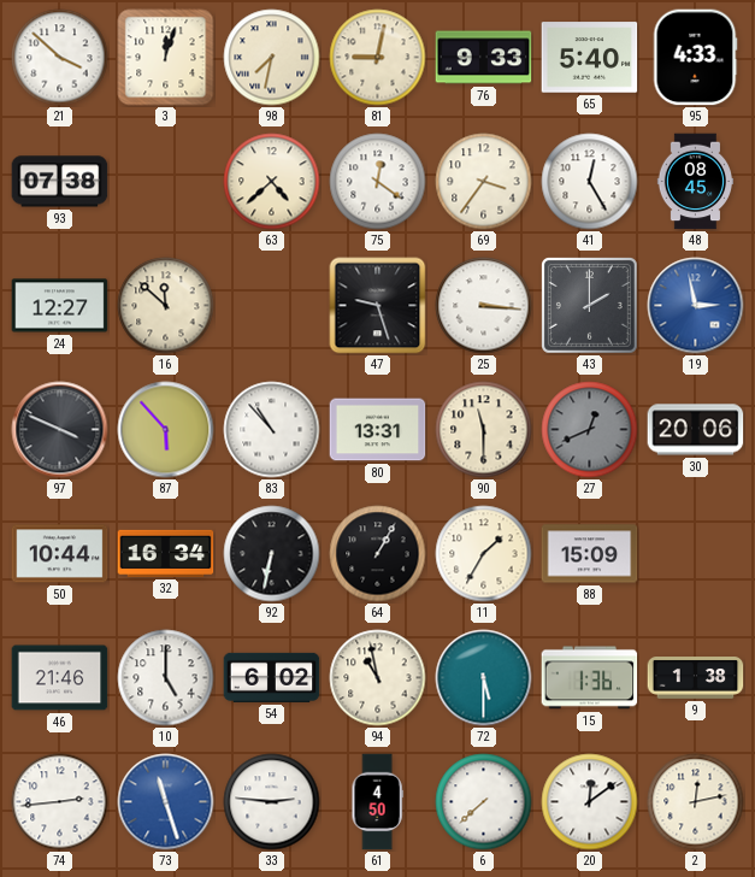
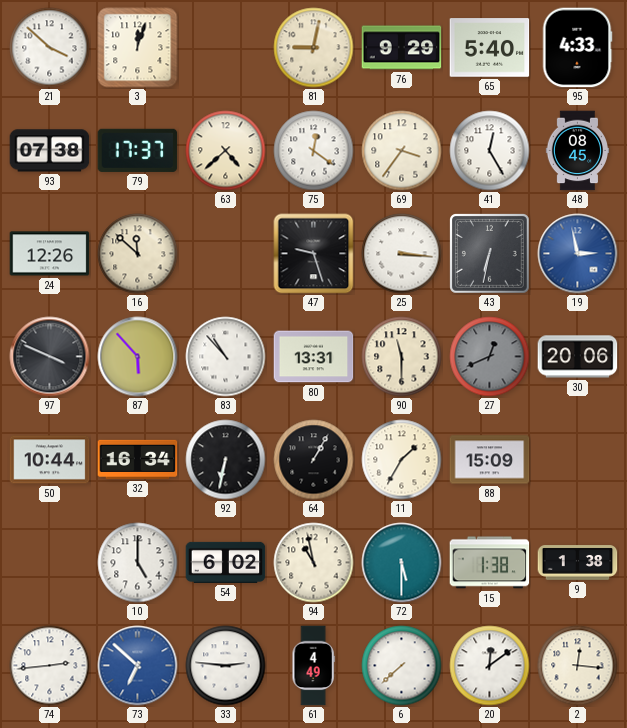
98: 7:32 -> none
76: 9:33 -> 9:29
79: none -> 17:37
24: 12:27 -> 12:26
43: 2:00 -> 6:32
46: 21:46 -> none
15: 1:36 -> 1:38
73: 11:27 -> 6:52
61: 4:50 -> 4:49
2: 12:13 -> 12:16
